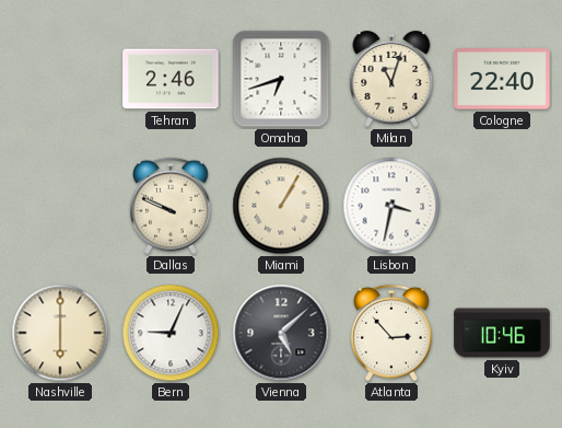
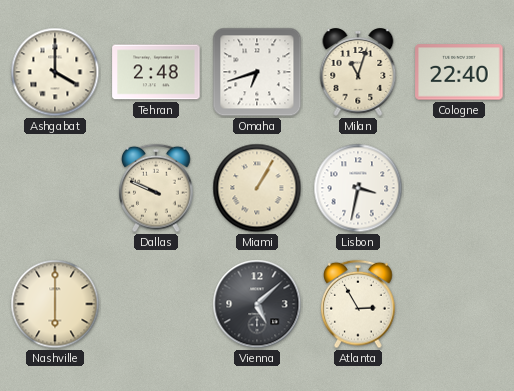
Ashgabat: none -> 4:00
Tehran: 2:46 -> 2:48
Bern: 9:04 -> none
Atlanta: 2:53 -> 2:55
Kyiv: 10:46 -> none
